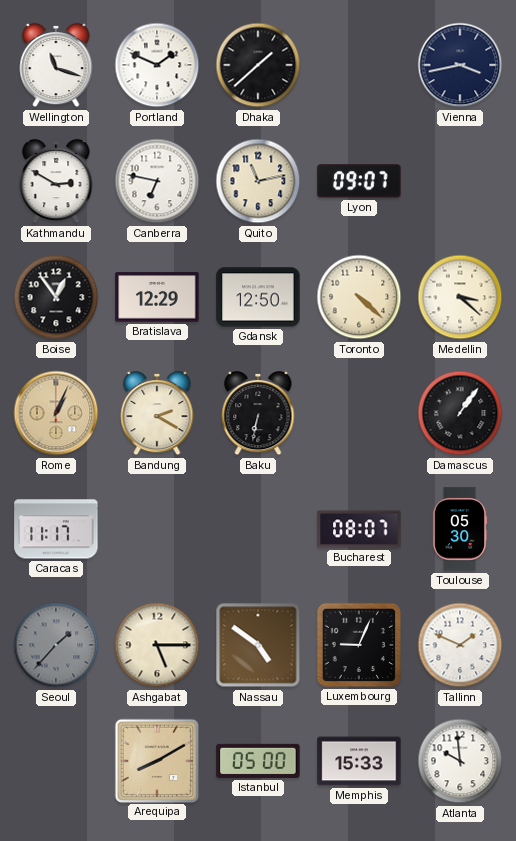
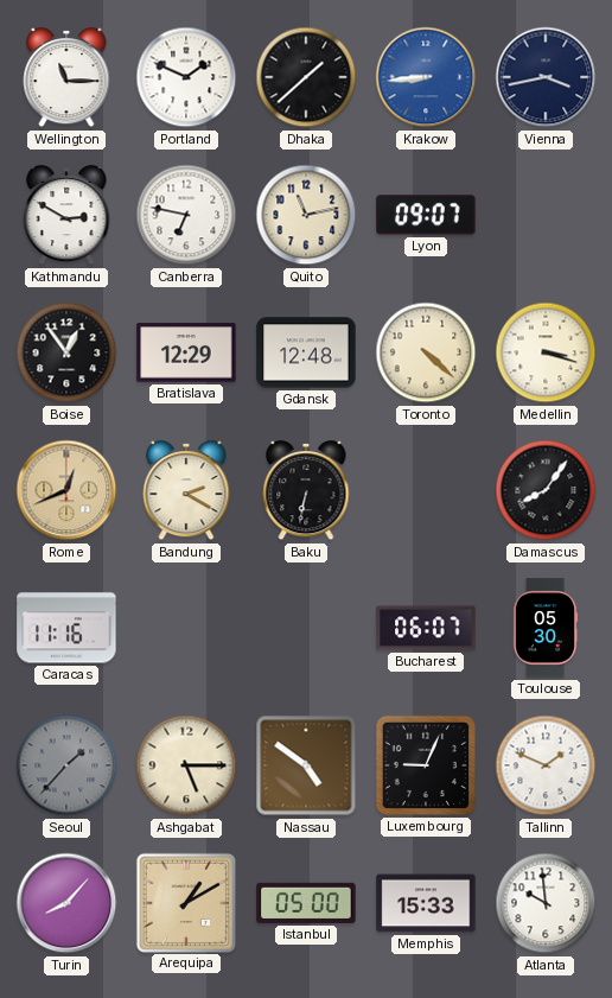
Wellington: 11:18 -> 11:15
Krakow: none -> 8:44
Gdansk: 12:50 -> 12:48
Medellin: 3:22 -> 3:18
Rome: 1:04 -> 12:41
Damascus: 1:06 -> 8:06
Caracas: 11:17 -> 11:16
Bucharest: 08:07 -> 06:07
Turin: none -> 8:07
Arequipa: 8:10 -> 1:10
